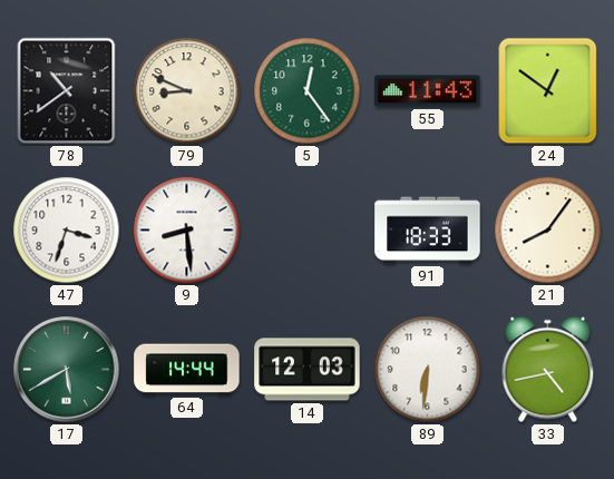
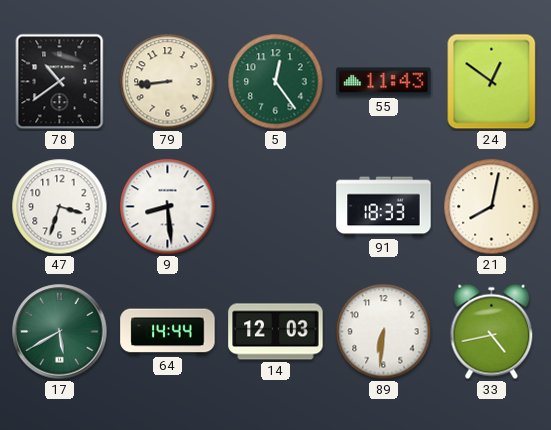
79: 8:49 -> 8:44
21: 8:06 -> 8:02
